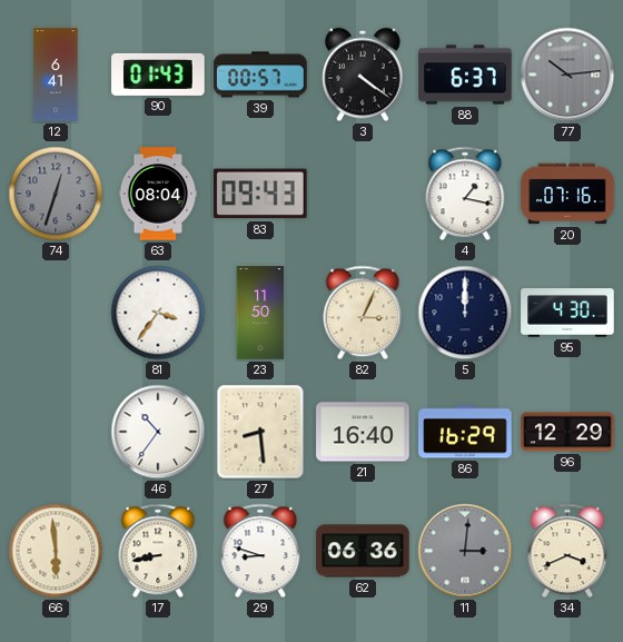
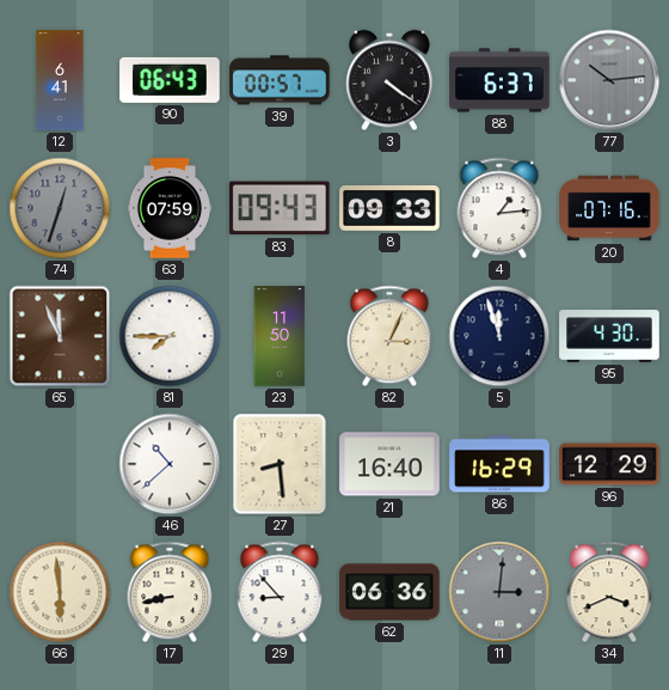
90: 01:43 -> 06:43
63: 08:04 -> 07:59
8: none -> 09:33
4: 1:17 -> 1:14
65: none -> 11:56
81: 3:36 -> 7:45
5: 12:00 -> 11:57
46: 10:36 -> 10:38
29: 8:48 -> 8:53
